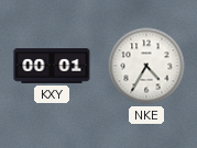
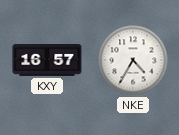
KXY: 00:01 -> 16:57
